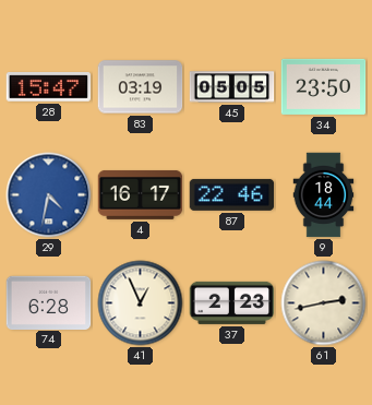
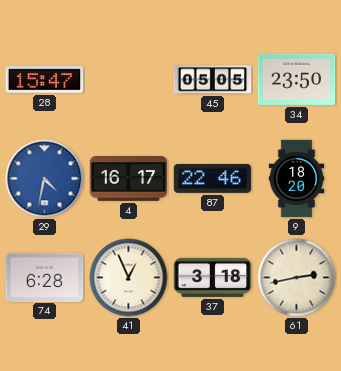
83: 03:19 -> none
9: 18:44 -> 18:20
37: 2:23 -> 3:18
